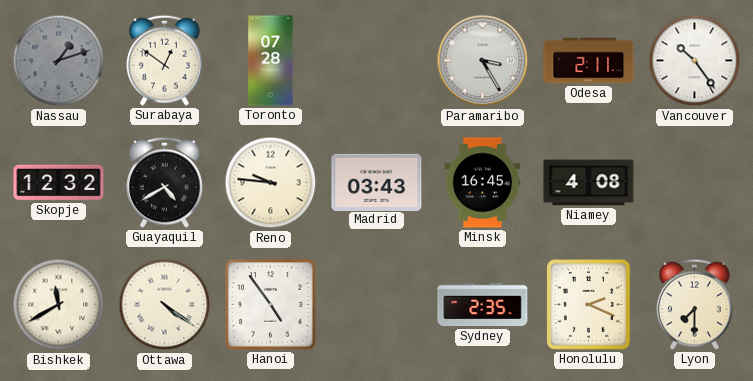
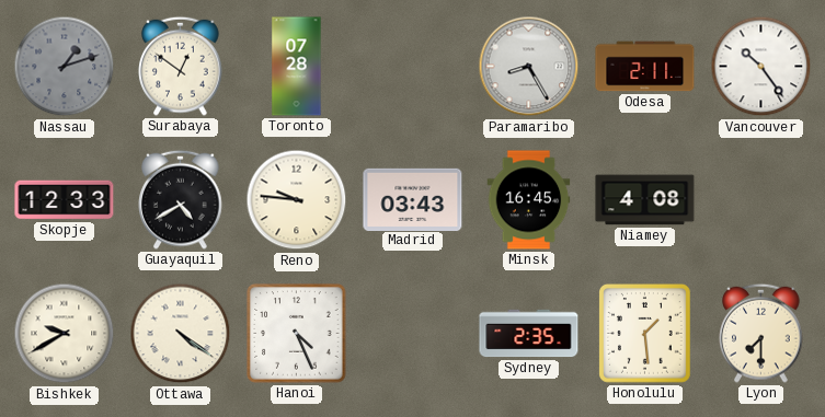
Paramaribo: 3:25 -> 8:25
Skopje: 12:32 -> 12:33
Bishkek: 11:40 -> 9:40
Hanoi: 4:54 -> 4:26
Honolulu: 2:19 -> 1:29
